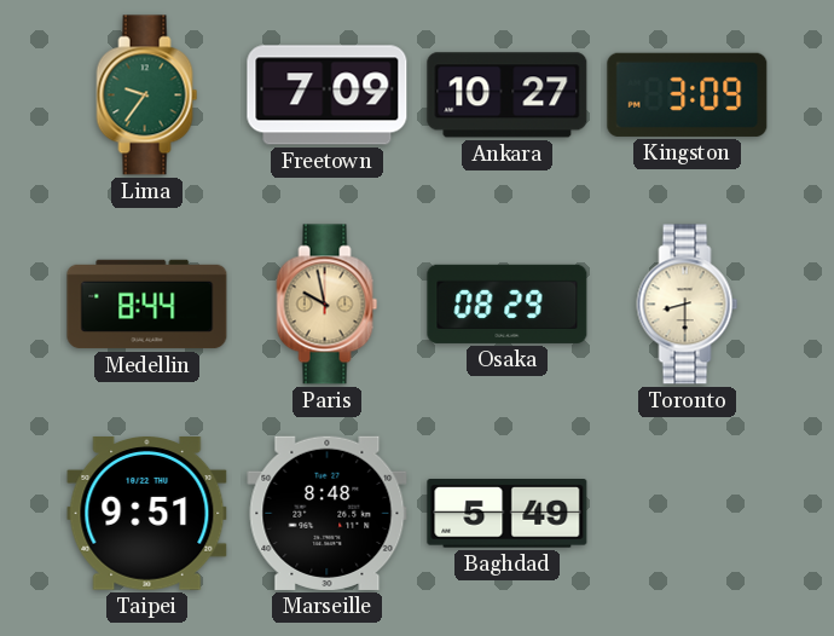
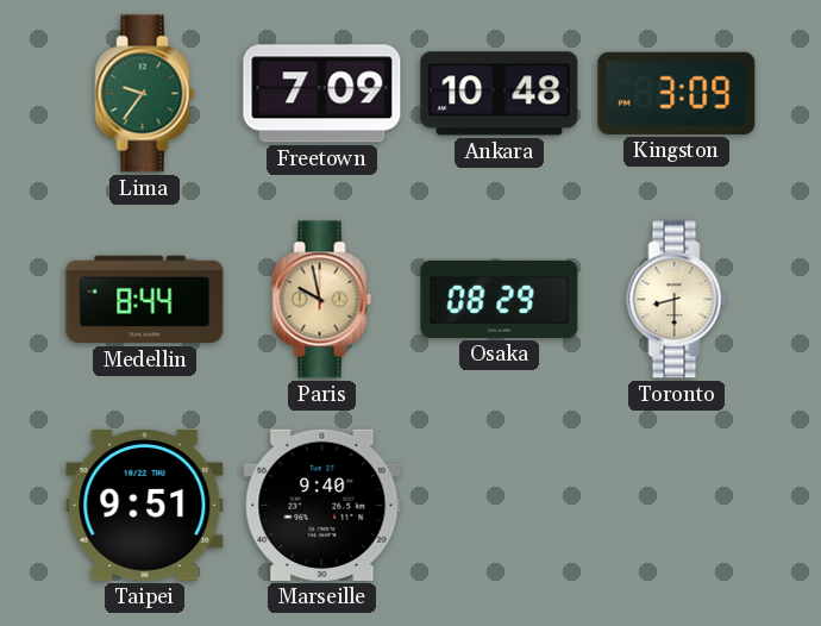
Ankara: 10:27 -> 10:48
Marseille: 8:48 -> 9:40
Baghdad: 5:49 -> none
